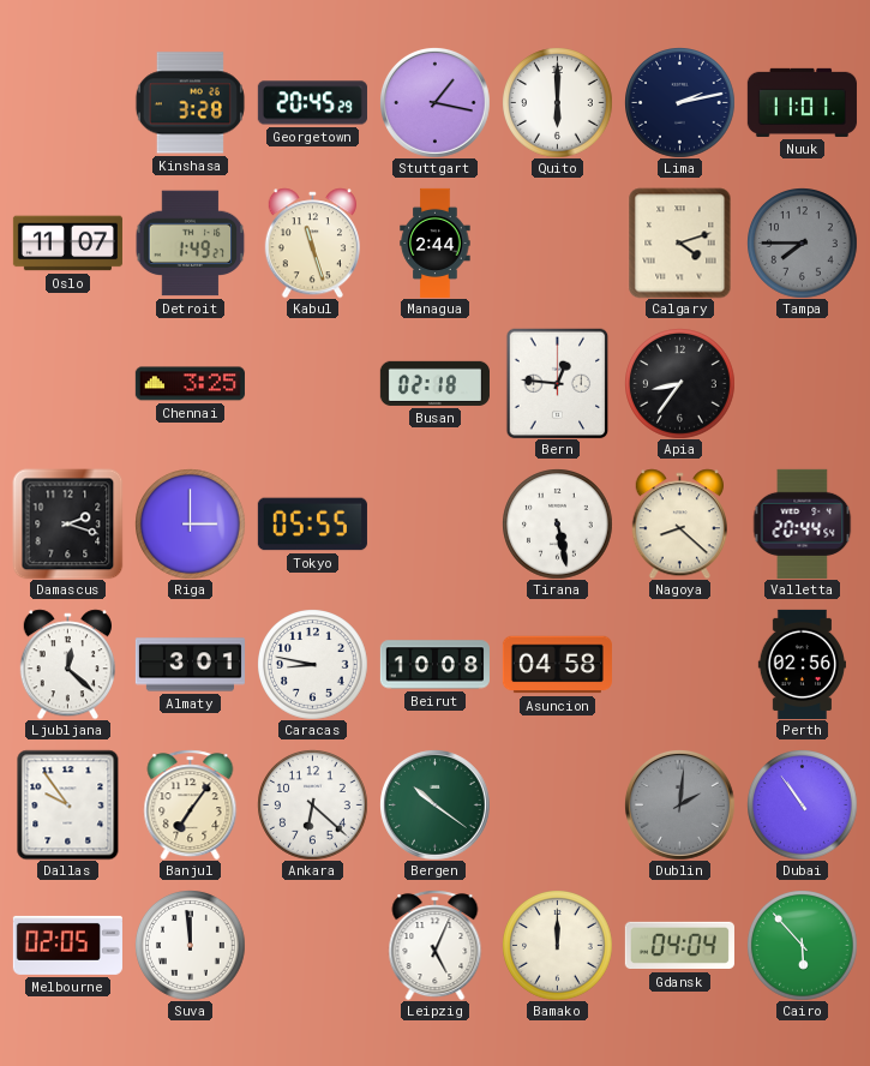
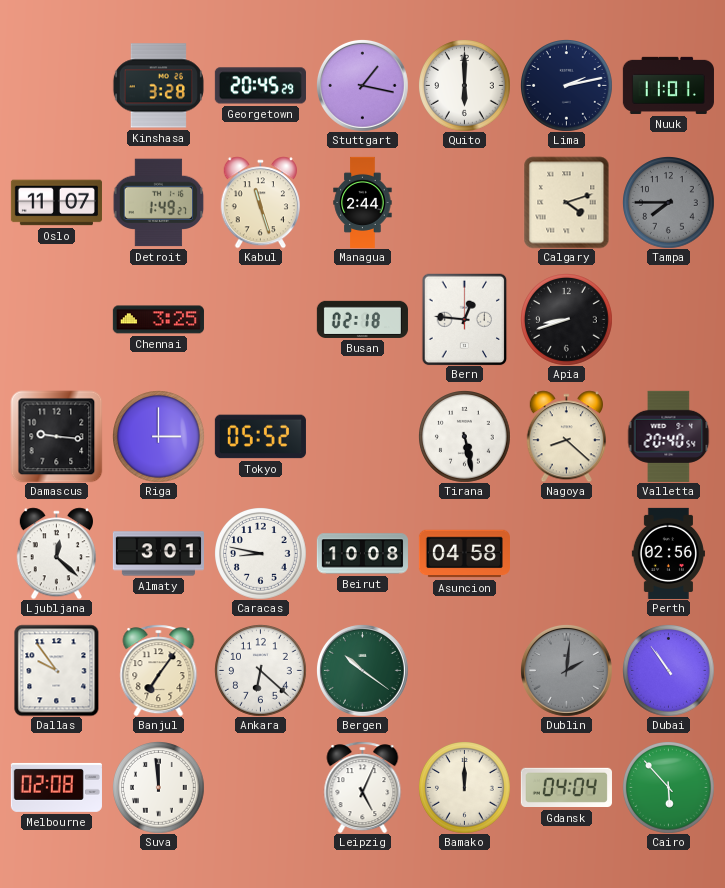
Apia: 8:36 -> 8:42
Damascus: 2:18 -> 9:16
Tokyo: 05:55 -> 05:52
Valletta: 20:44 -> 20:40
Melbourne: 02:05 -> 02:08
